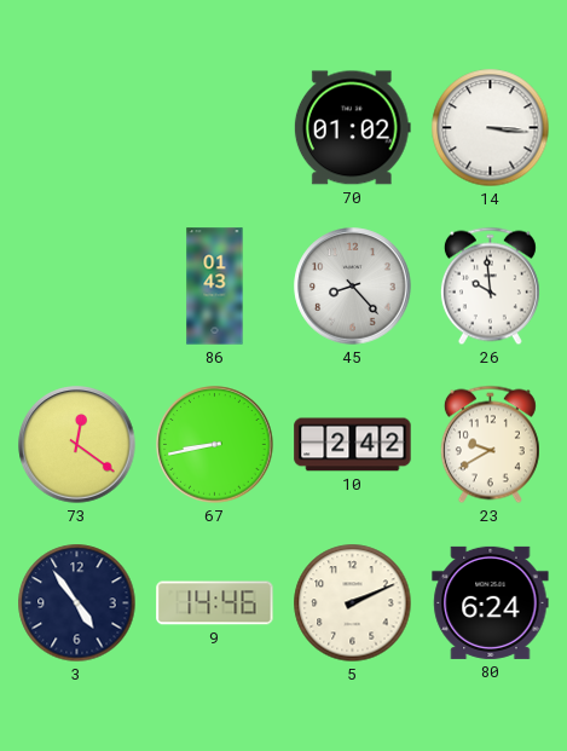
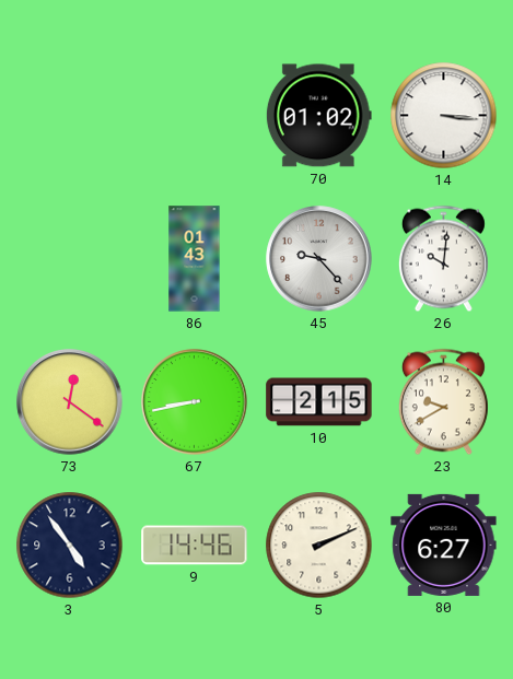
45: 8:23 -> 9:23
26: 9:59 -> 10:01
10: 2:42 -> 2:15
80: 6:24 -> 6:27
